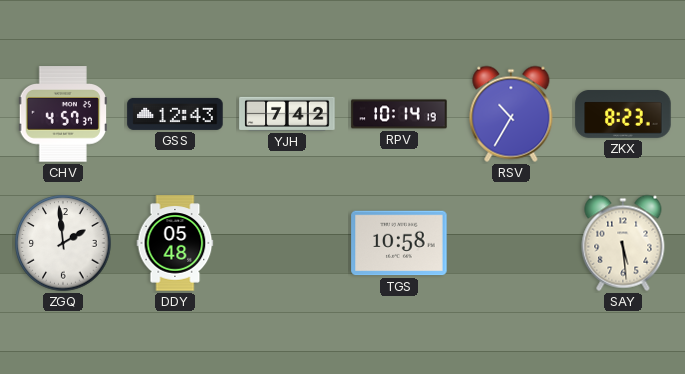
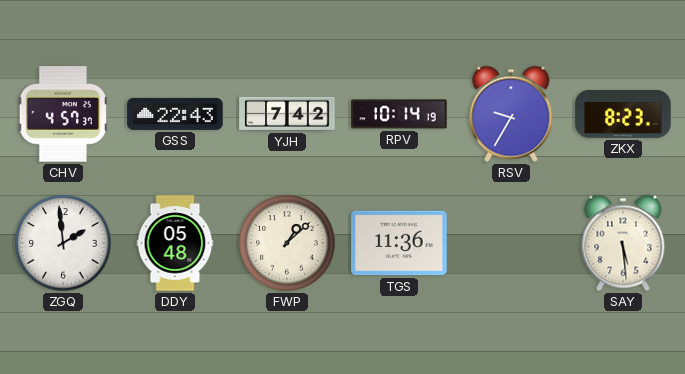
GSS: 12:43 -> 22:43
RSV: 10:35 -> 9:35
FWP: none -> 1:08
TGS: 10:58 -> 11:36
